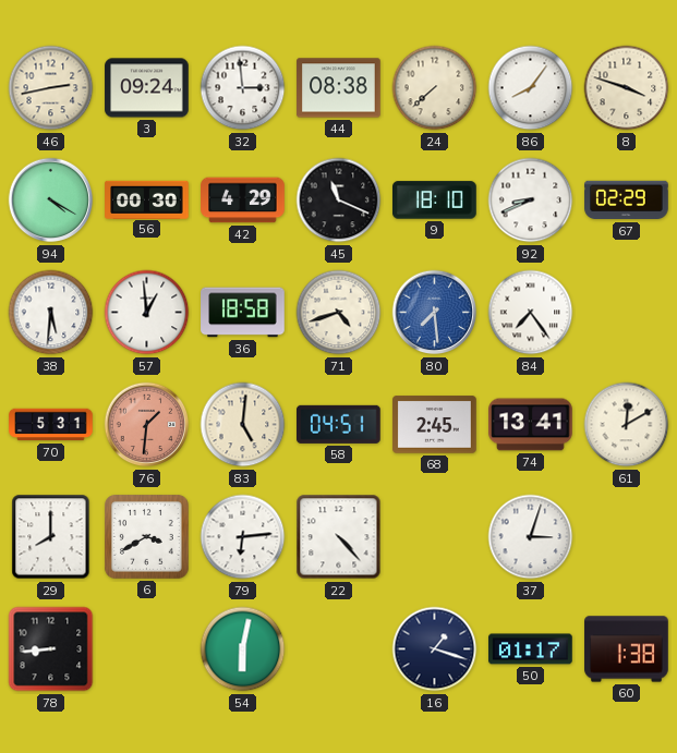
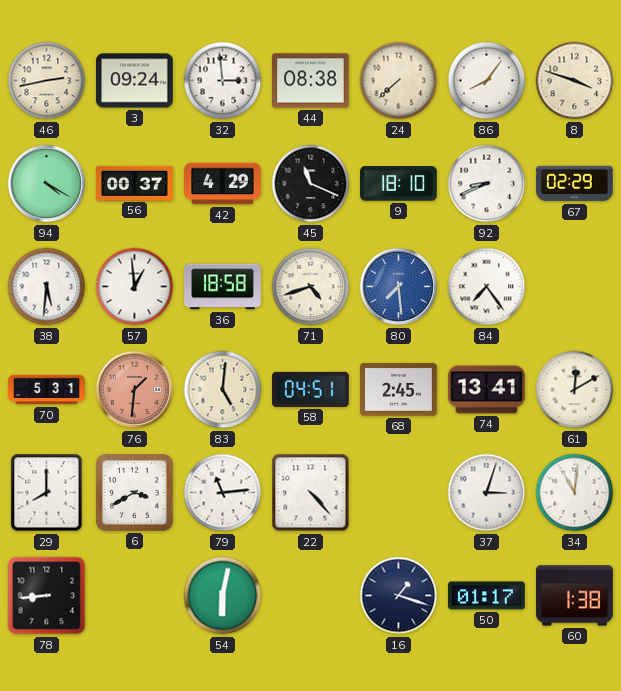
56: 00:30 -> 00:37
79: 6:14 -> 11:14
34: none -> 11:01
